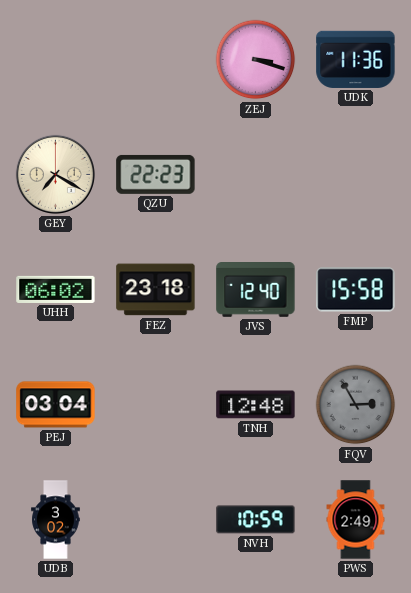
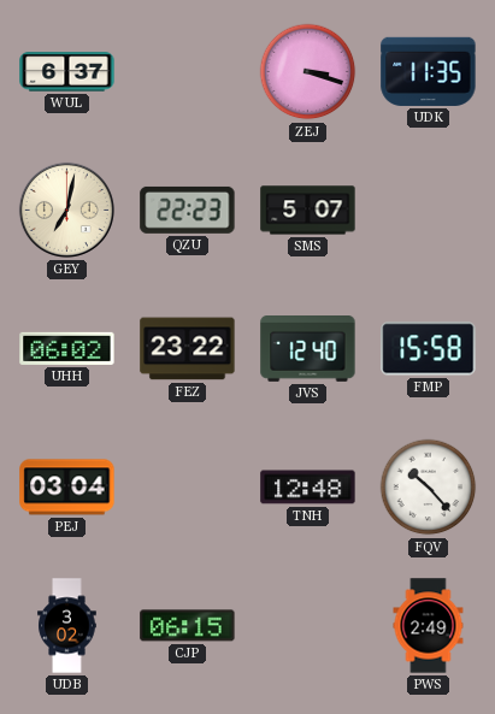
WUL: none -> 6:37
UDK: 11:36 -> 11:35
GEY: 7:20 -> 7:02
SMS: none -> 5:07
FEZ: 23:18 -> 23:22
FQV: 2:55 -> 10:23
FQV dial: grey -> white
CJP: none -> 06:15
NVH: 10:59 -> none
